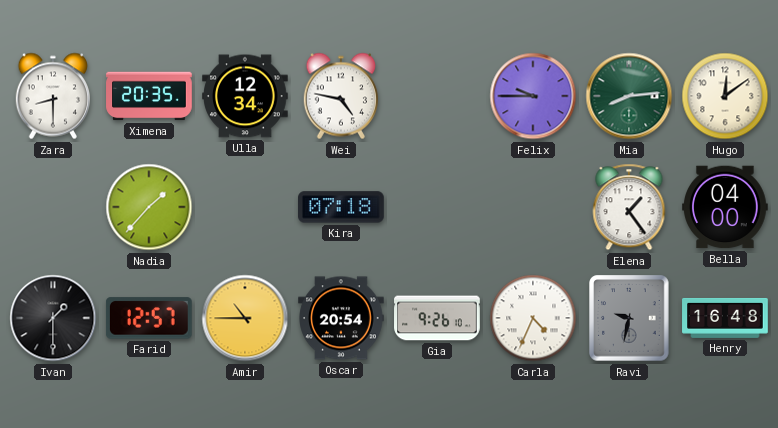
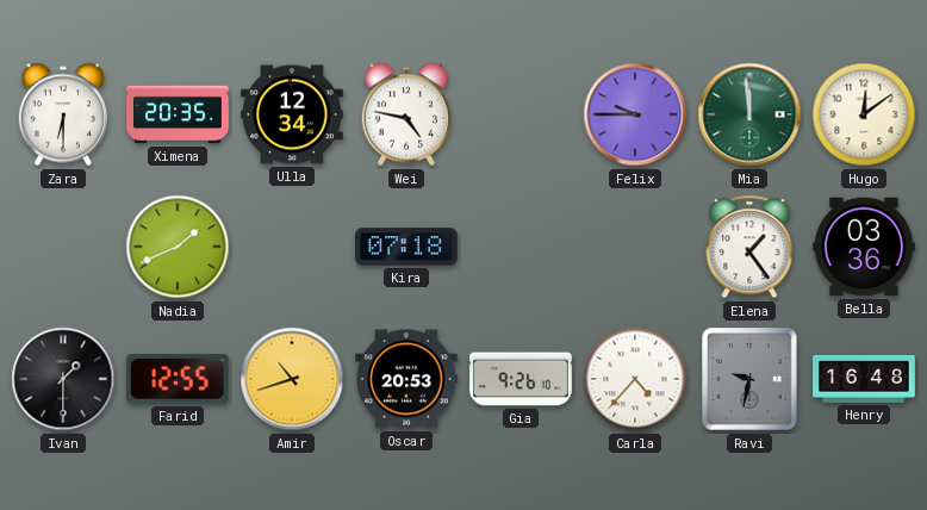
Zara: 8:30 -> 6:30
Mia: 8:14 -> 11:59
Nadia: 1:37 -> 1:41
Bella: 04:00 -> 03:36
Farid: 12:57 -> 12:55
Amir: 10:45 -> 10:42
Oscar: 20:54 -> 20:53
Carla: 4:34 -> 4:37
